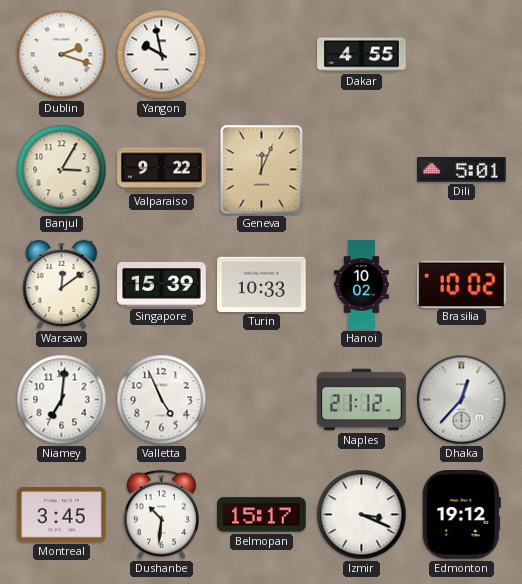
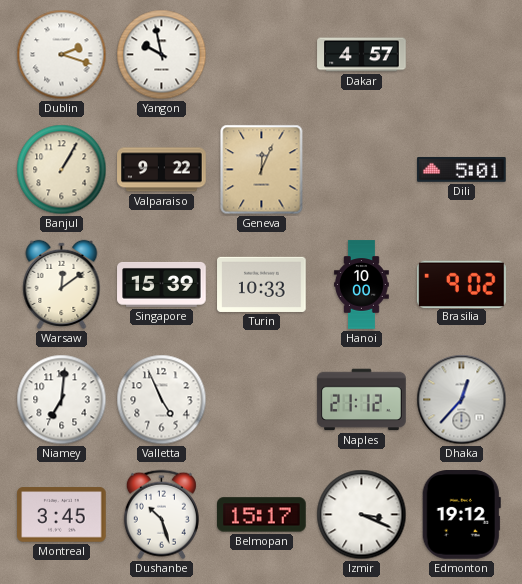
Dakar: 4:55 -> 4:57
Banjul: 3:05 -> 1:05
Hanoi: 10:02 -> 10:00
Brasilia: 10:02 -> 9:02
Dushanbe: 10:31 -> 10:27
